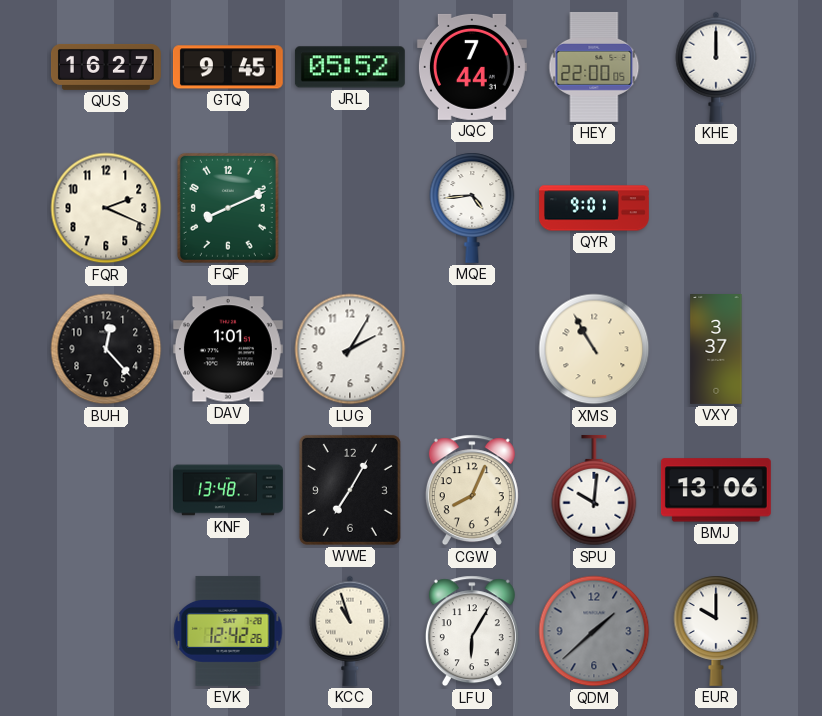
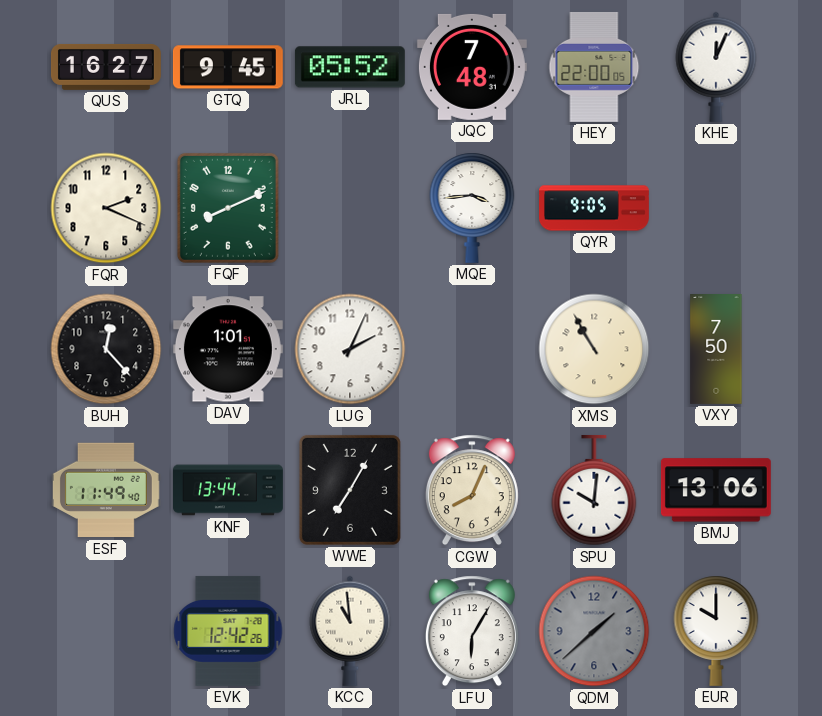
JQC: 7:44 -> 7:48
KHE: 12:00 -> 12:04
MQE: 4:44 -> 3:44
QYR: 9:01 -> 9:05
LUG: 2:05 -> 2:04
VXY: 3:37 -> 7:50
ESF: none -> 11:49
KNF: 13:48 -> 13:44
KCC: 10:57 -> 10:59
